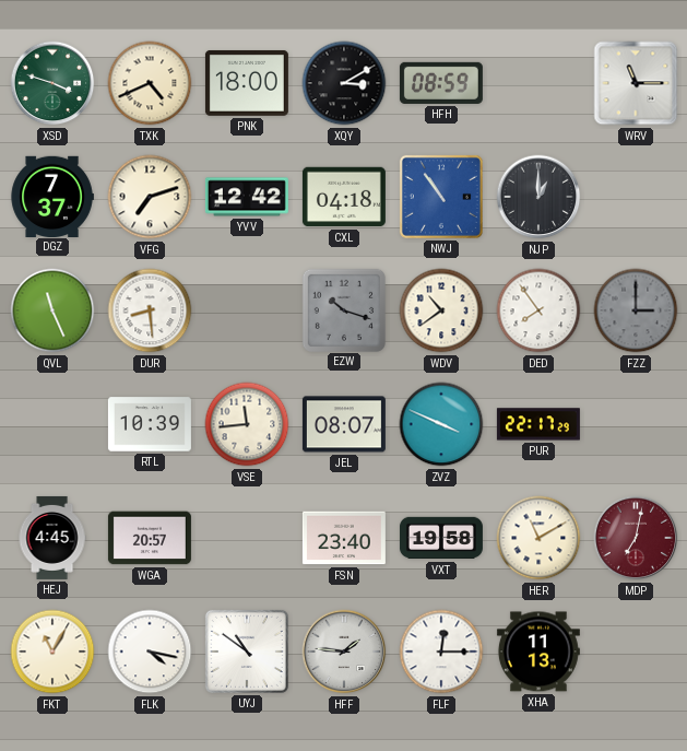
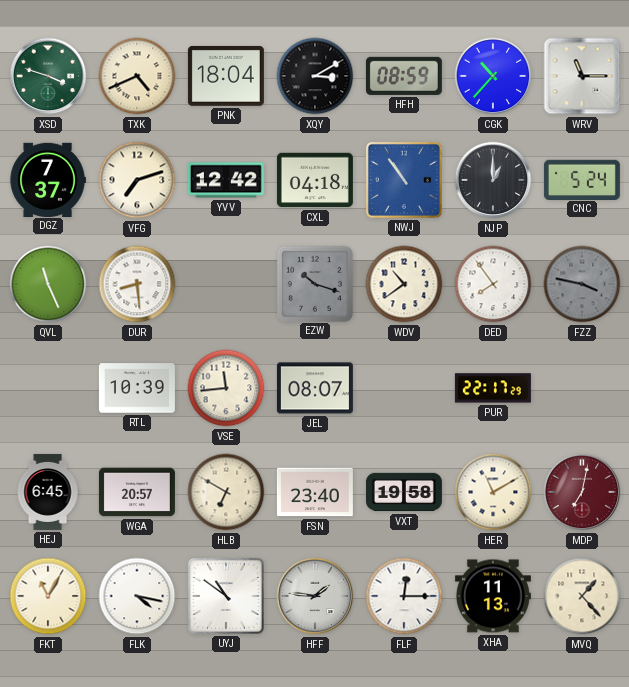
PNK: 18:00 -> 18:04
CGK: none -> 10:37
CNC: none -> 5:24
FZZ: 3:00 -> 3:47
ZVZ: 3:49 -> none
HEJ: 4:45 -> 6:45
HLB: none -> 6:50
MVQ: none -> 1:23
